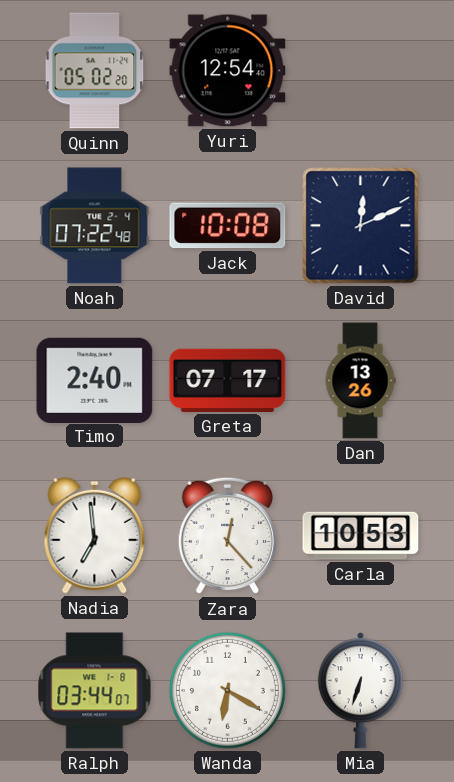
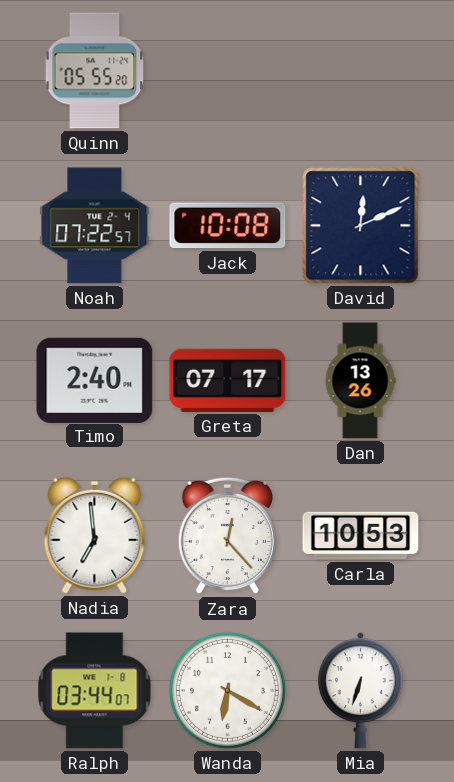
Quinn: 05:02 -> 05:55
Yuri: 12:54 -> none
Noah: 07:22:48 -> 07:22:57
